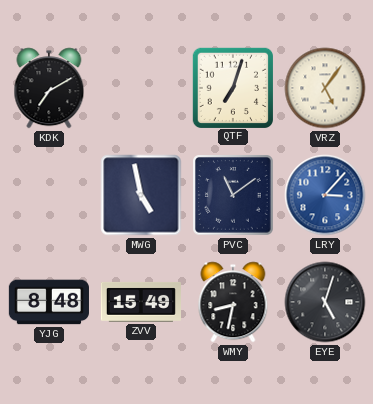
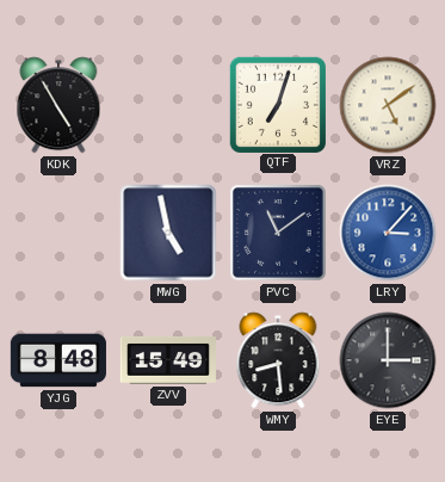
KDK: 7:10 -> 4:55
VRZ: 5:06 -> 5:09
WMY: 8:32 -> 8:29
EYE: 5:03 -> 3:00
